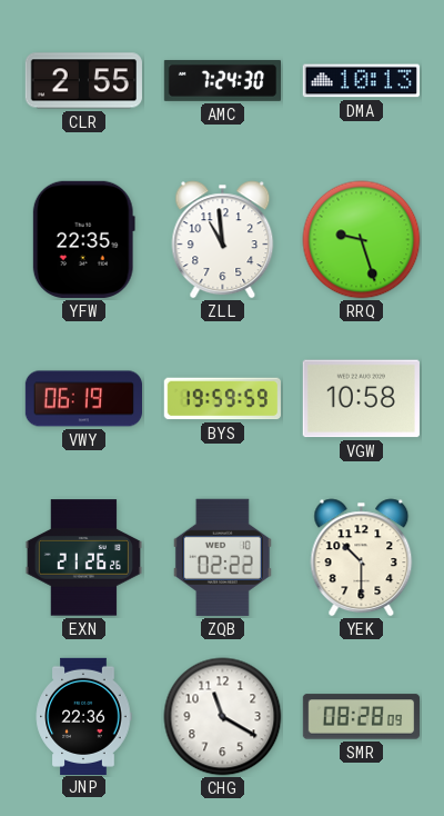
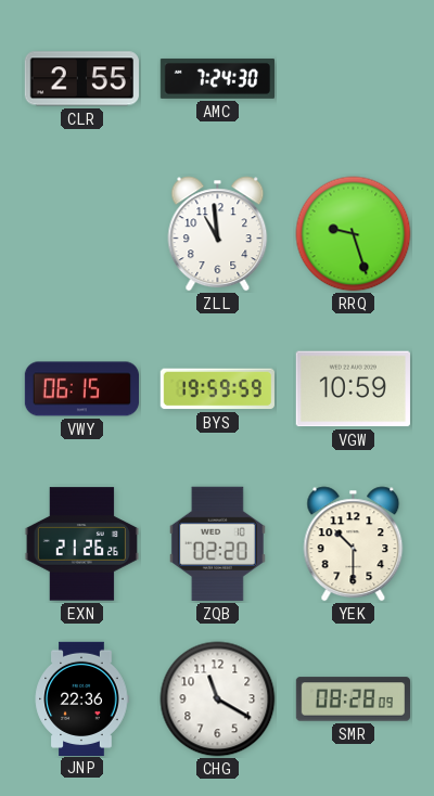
DMA: 10:13 -> none
YFW: 22:35 -> none
VWY: 06:19 -> 06:15
VGW: 10:58 -> 10:59
ZQB: 02:22 -> 02:20
